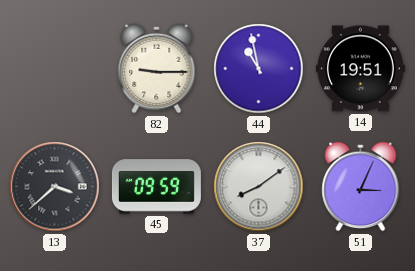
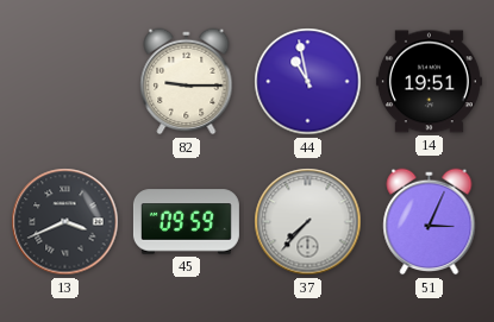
13: 3:38 -> 3:41
37: 8:09 -> 7:37
